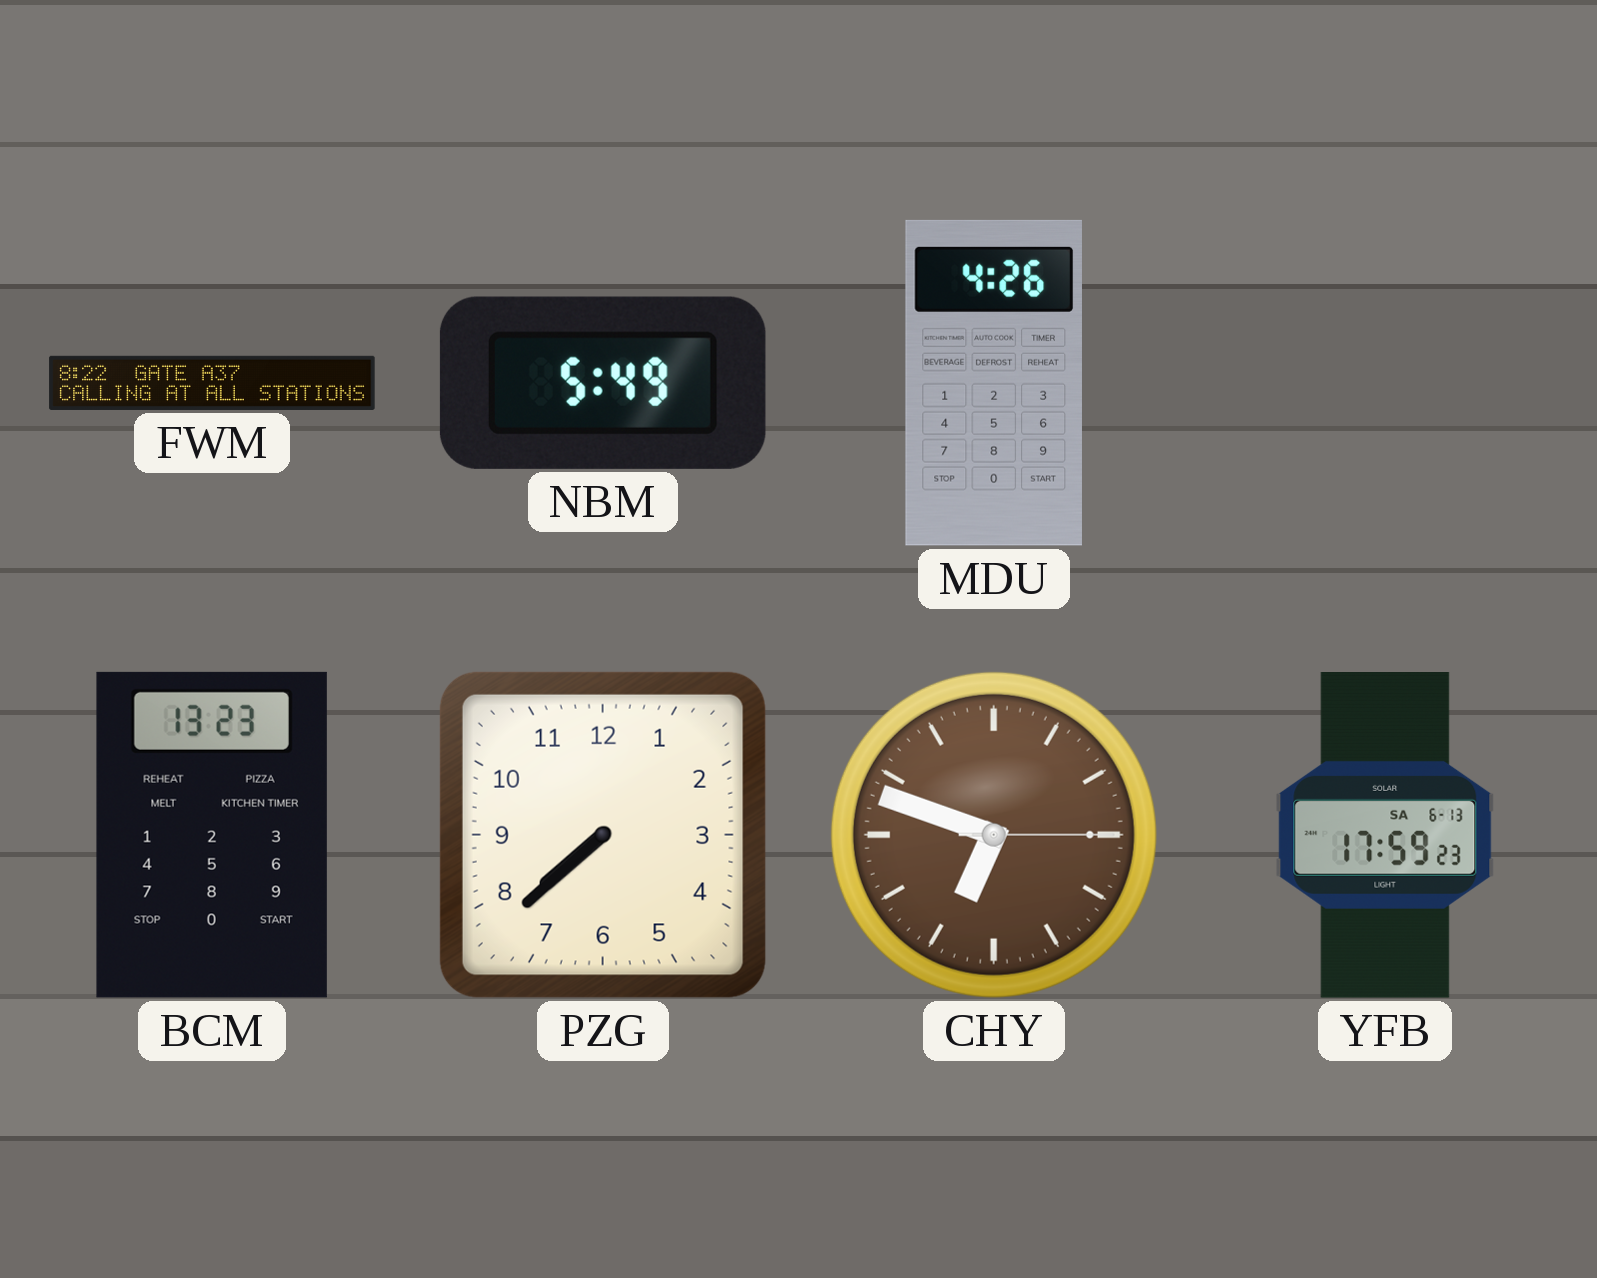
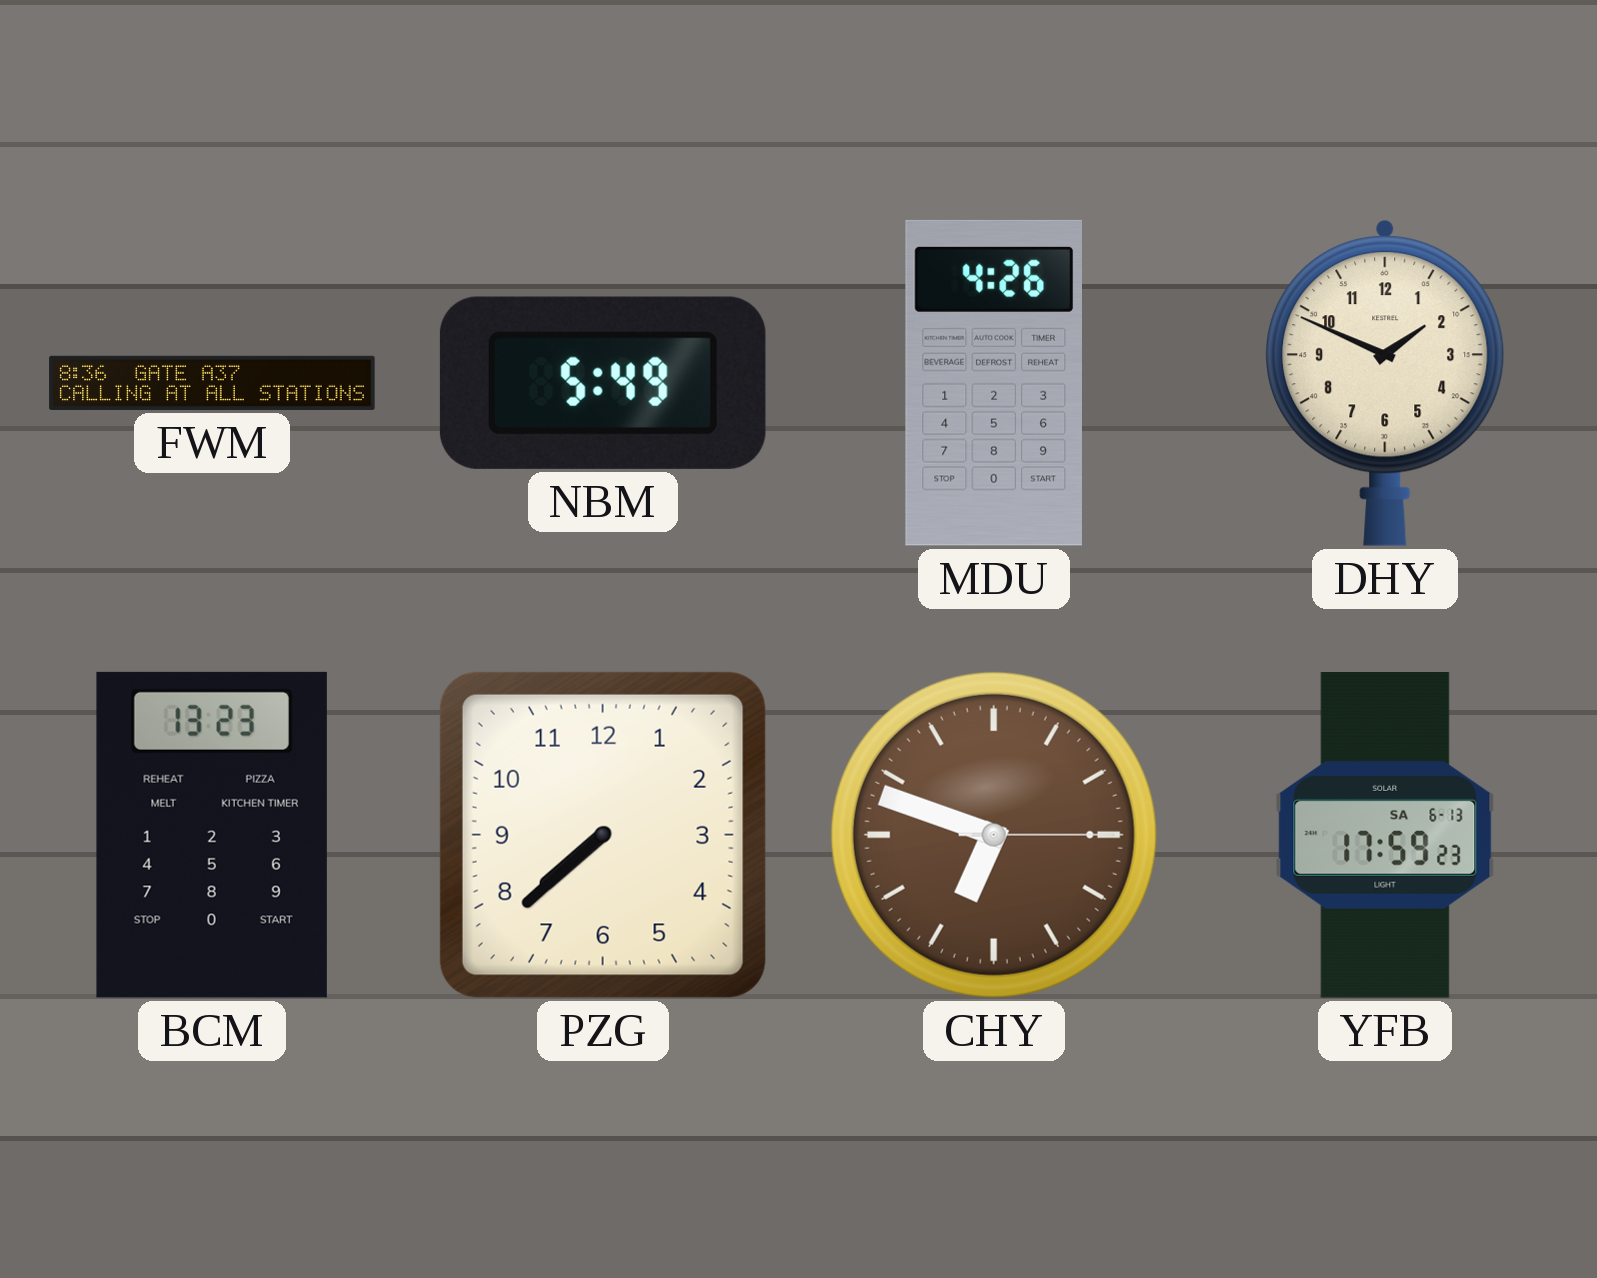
FWM: 8:22 -> 8:36
DHY: none -> 1:49
